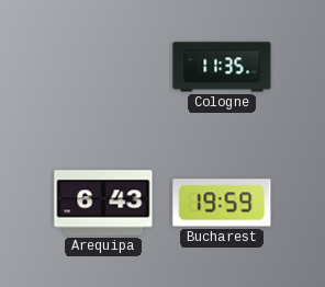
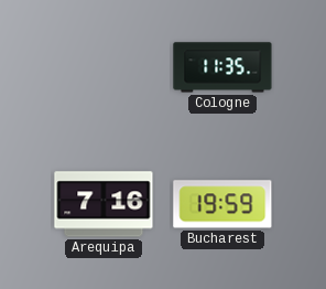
Arequipa: 6:43 -> 7:16
